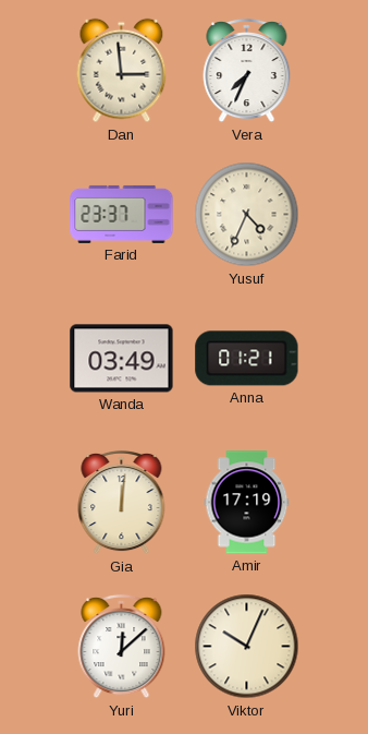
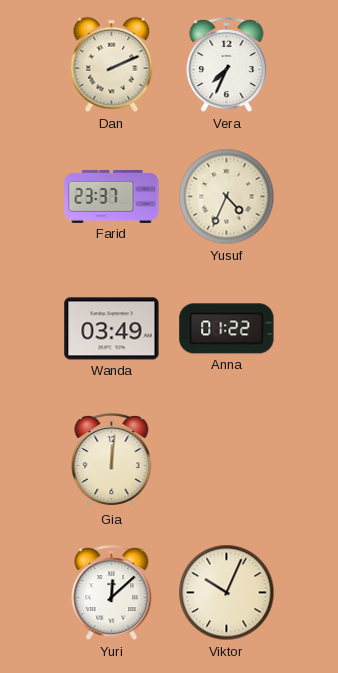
Dan: 2:59 -> 2:11
Anna: 01:21 -> 01:22
Amir: 17:19 -> none
